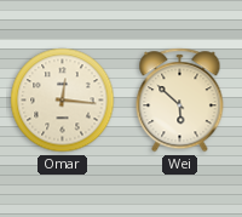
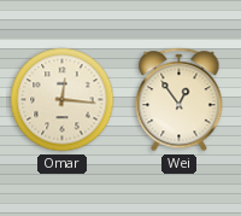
Wei: 5:52 -> 12:54
